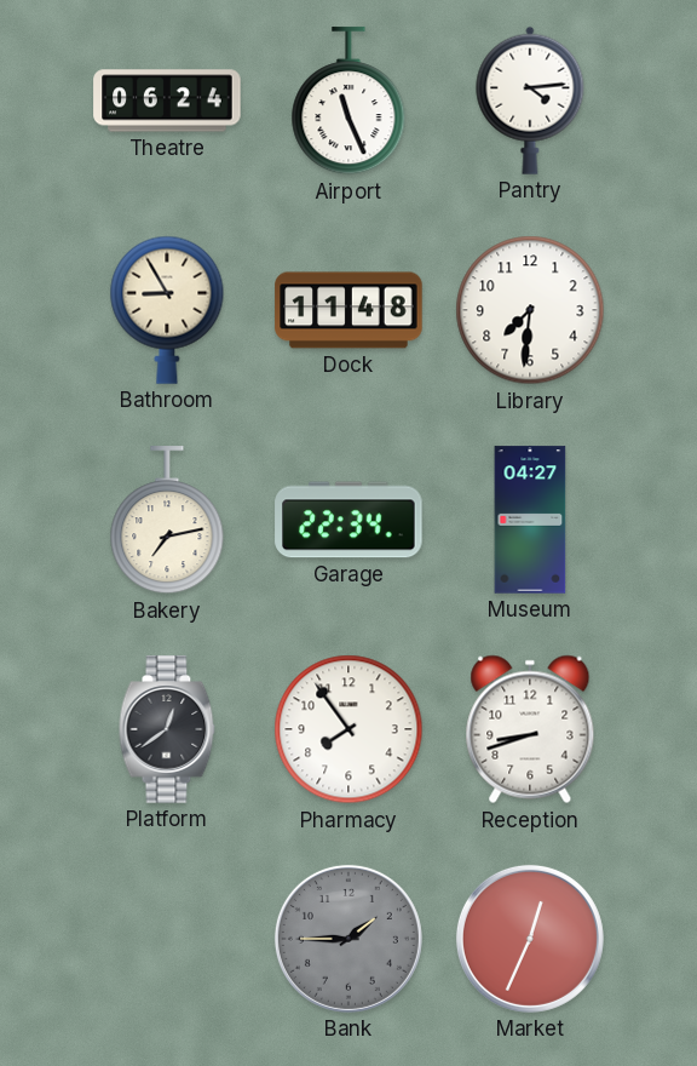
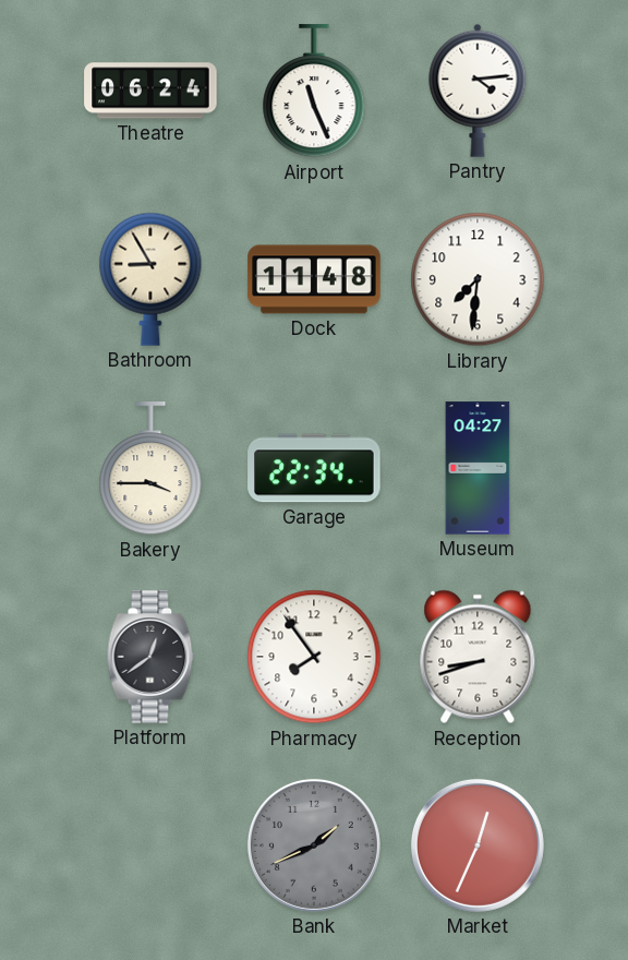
Bakery: 7:13 -> 3:45
Bank: 1:45 -> 1:41
